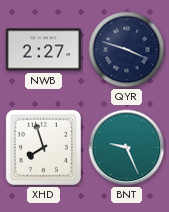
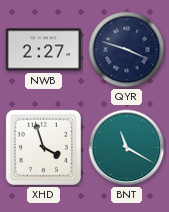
XHD: 7:57 -> 3:57
BNT: 9:26 -> 11:20
